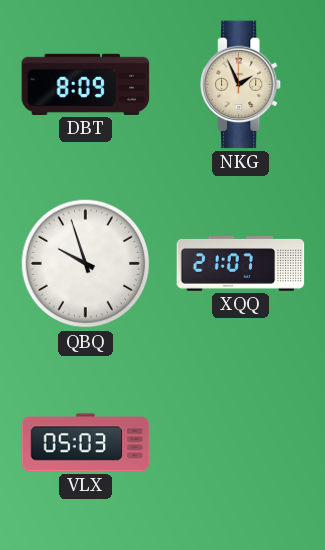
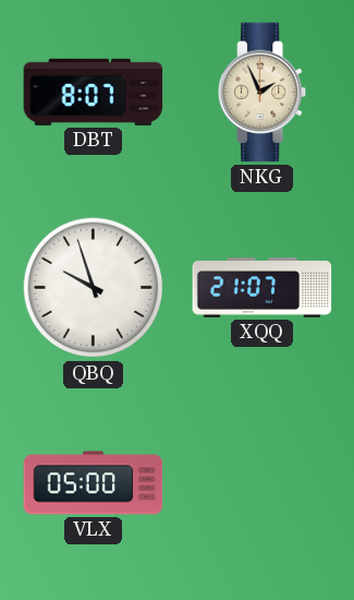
DBT: 8:09 -> 8:07
VLX: 05:03 -> 05:00
